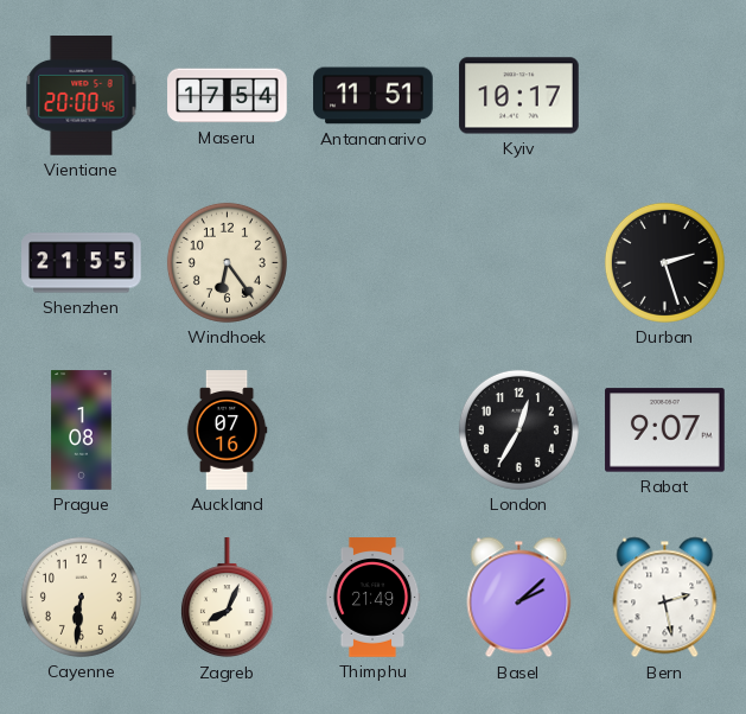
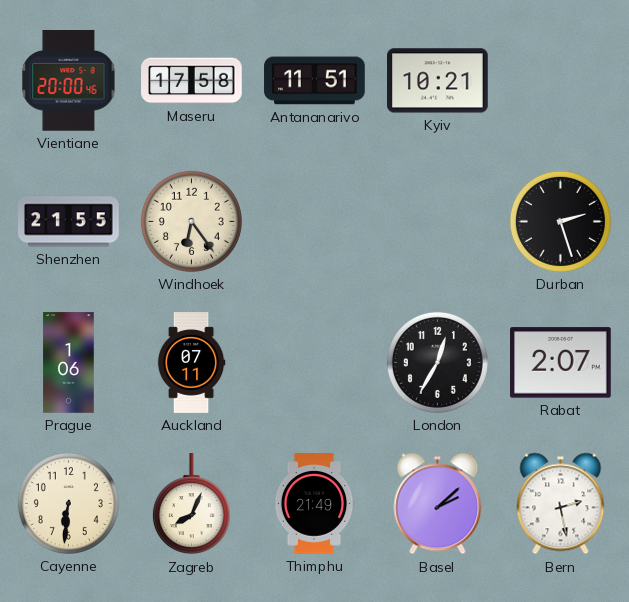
Maseru: 17:54 -> 17:58
Kyiv: 10:17 -> 10:21
Prague: 1:08 -> 1:06
Auckland: 07:16 -> 07:11
Rabat: 9:07 -> 2:07
